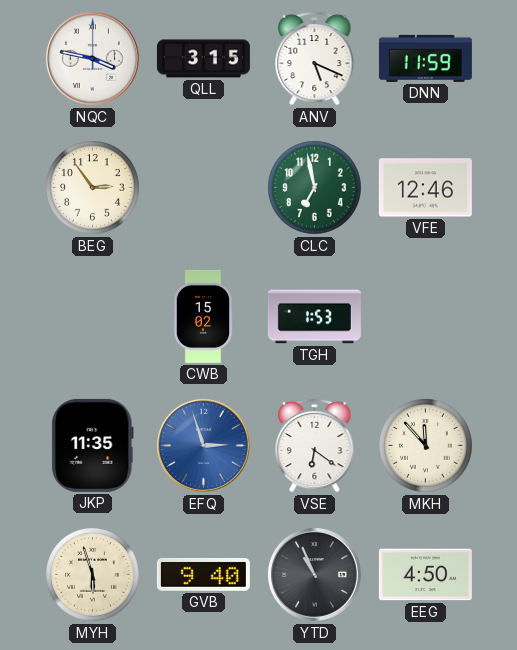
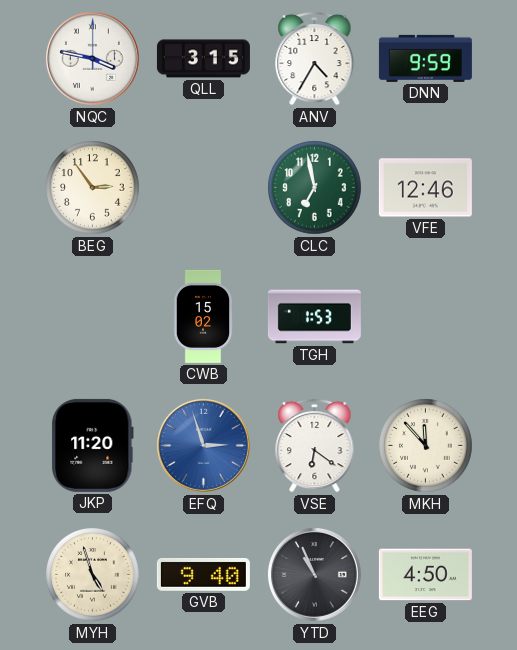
ANV: 5:19 -> 4:35
DNN: 11:59 -> 9:59
JKP: 11:35 -> 11:20
MYH: 5:57 -> 4:57
